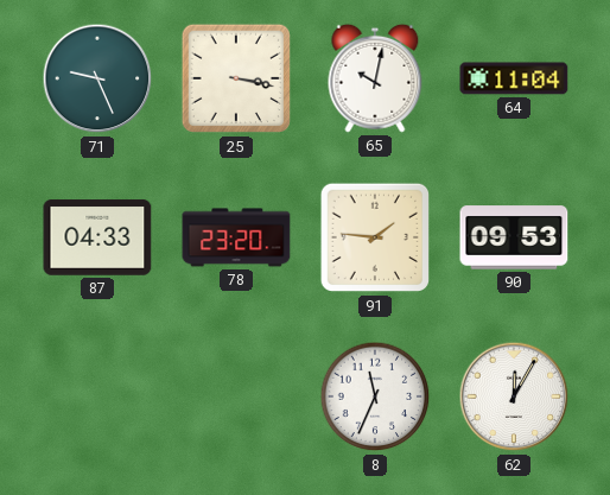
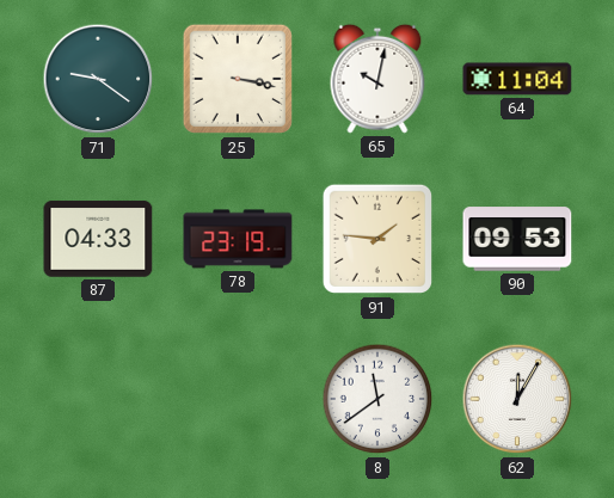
71: 9:26 -> 9:21
78: 23:20 -> 23:19
8: 11:34 -> 11:39
